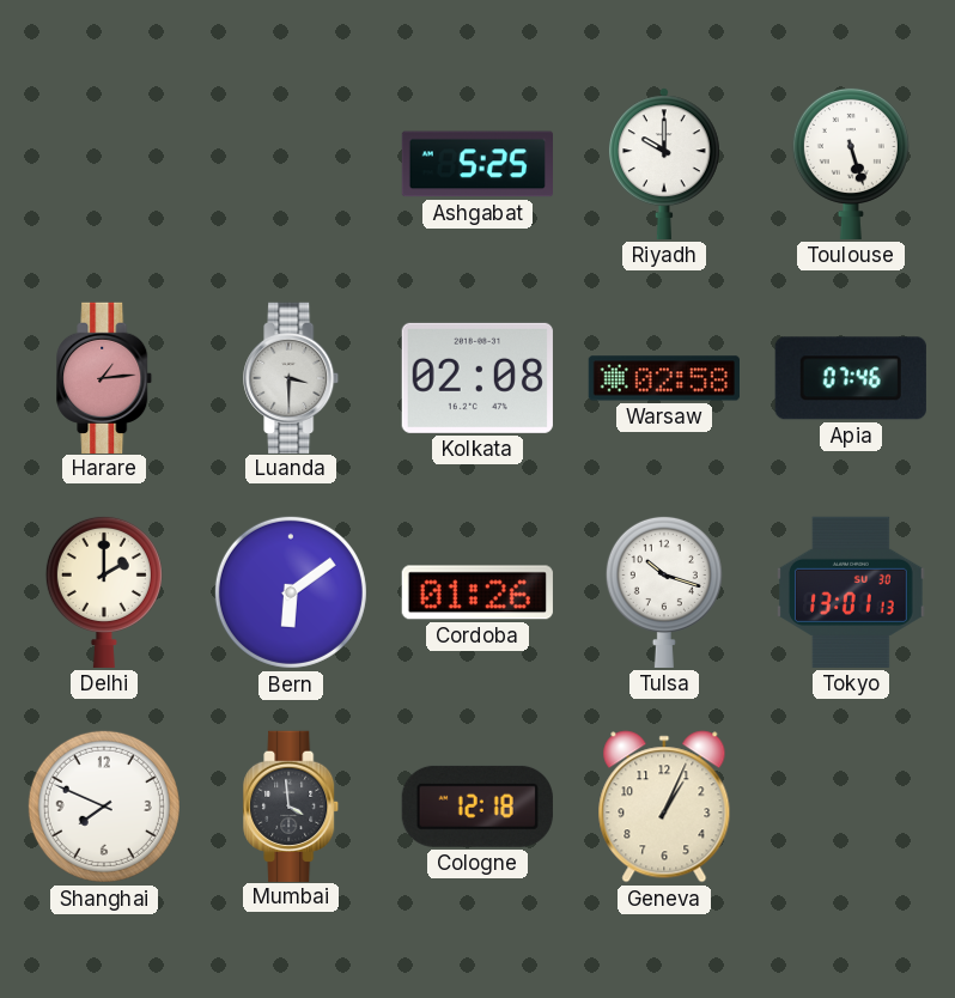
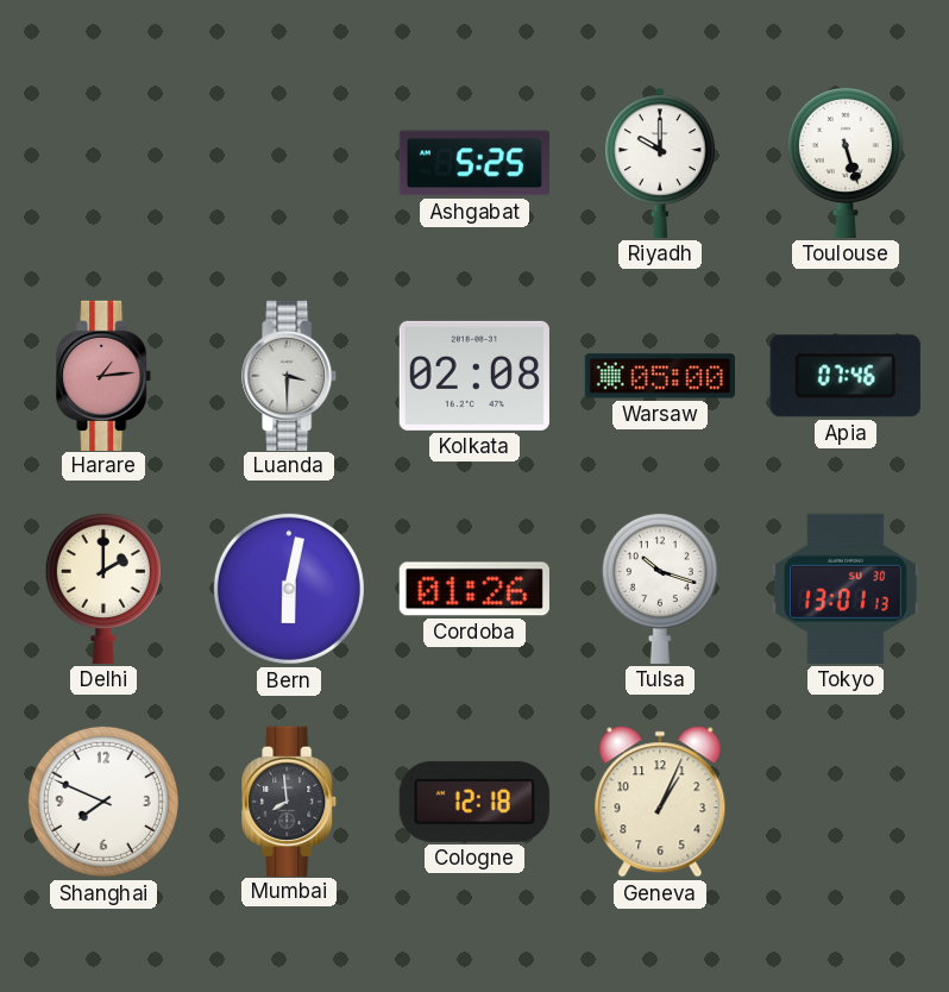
Warsaw: 02:58 -> 05:00
Bern: 6:09 -> 6:02
Mumbai: 3:59 -> 7:59
